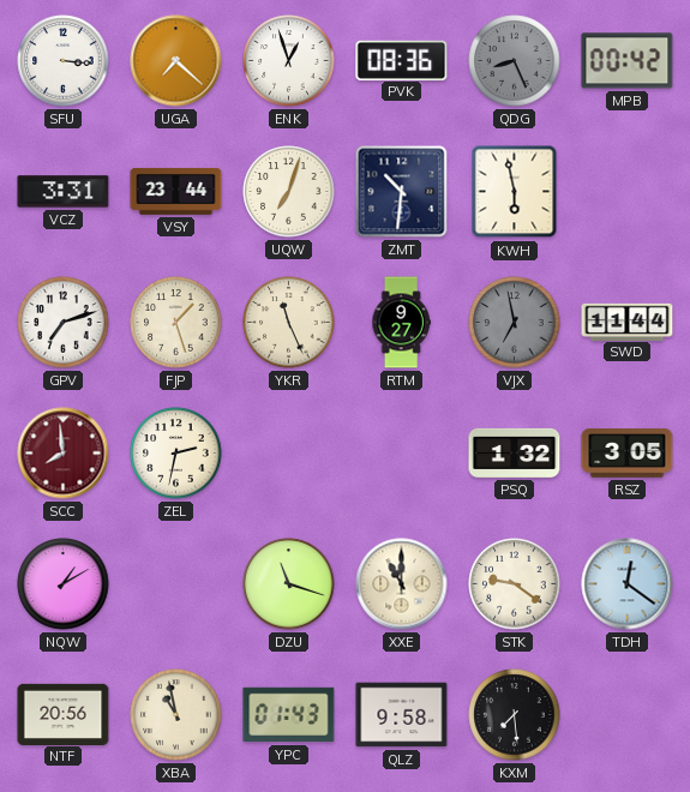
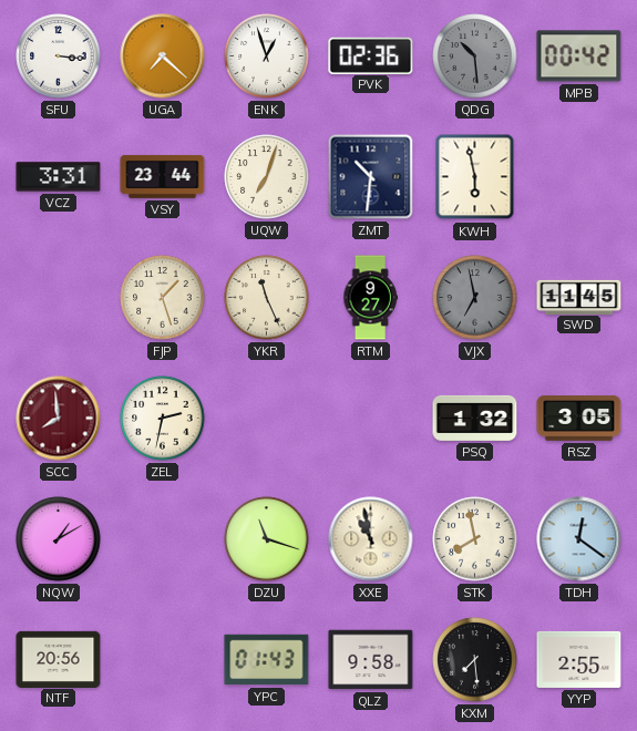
PVK: 08:36 -> 02:36
QDG: 8:26 -> 10:29
GPV: 7:12 -> none
SWD: 11:44 -> 11:45
XXE: 11:00 -> 10:58
STK: 9:21 -> 7:58
XBA: 10:58 -> none
YYP: none -> 2:55
